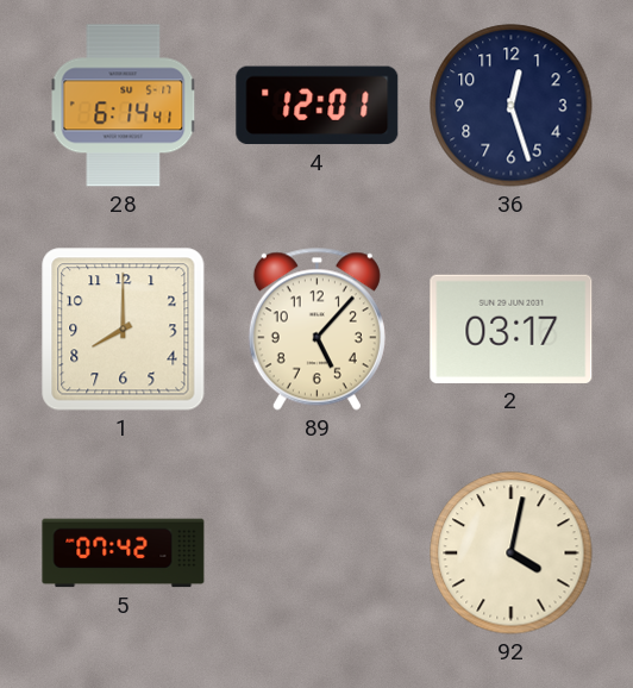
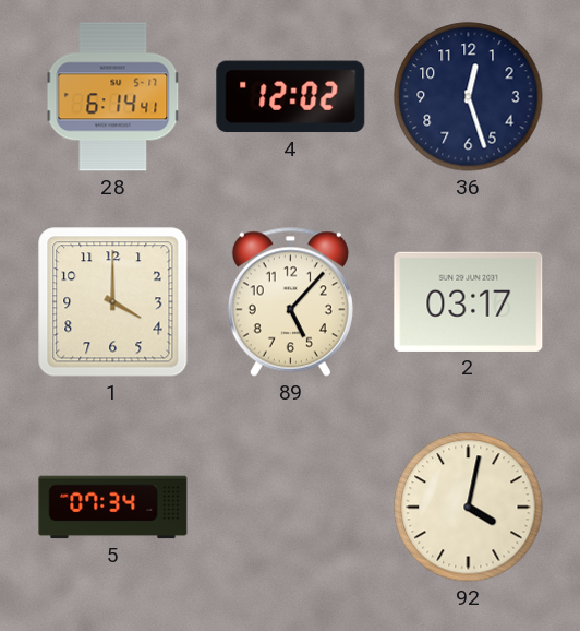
4: 12:01 -> 12:02
1: 8:00 -> 4:00
5: 07:42 -> 07:34
